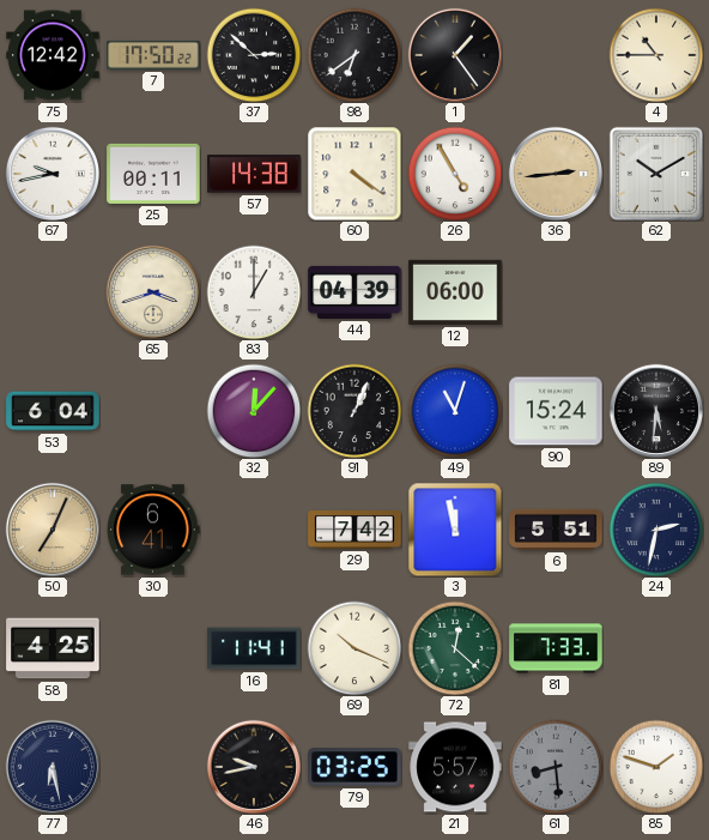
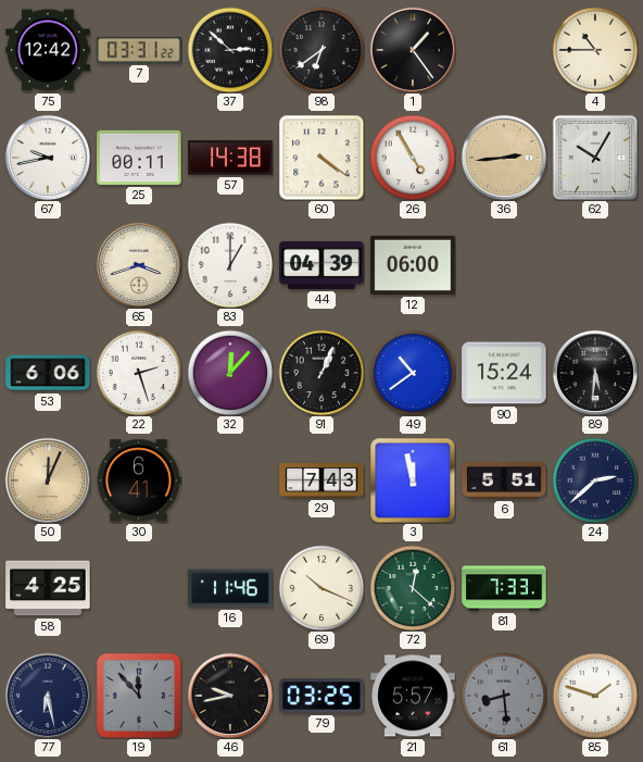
7: 17:50 -> 03:31
62: 10:10 -> 10:05
53: 6:04 -> 6:06
22: none -> 2:27
49: 11:03 -> 10:39
50: 7:04 -> 12:04
29: 7:42 -> 7:43
24: 2:32 -> 2:38
16: 11:41 -> 11:46
19: none -> 11:53
